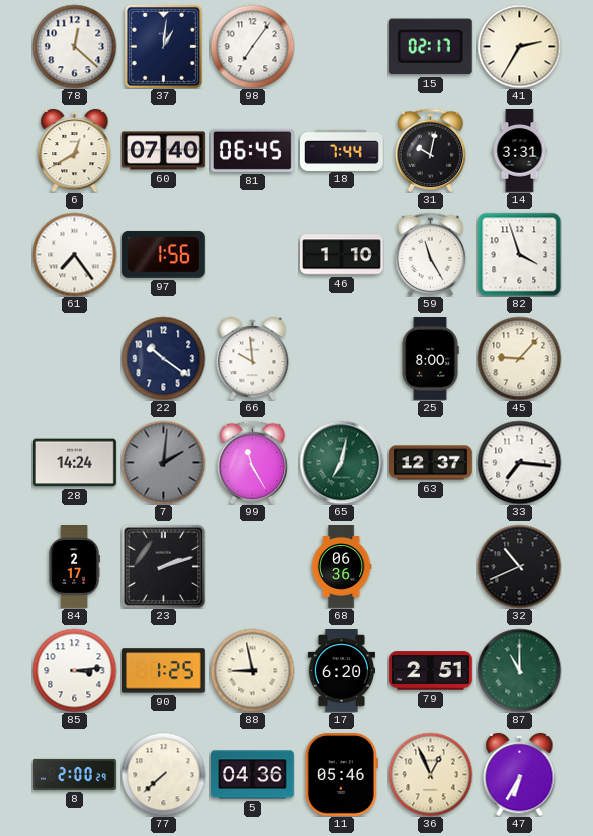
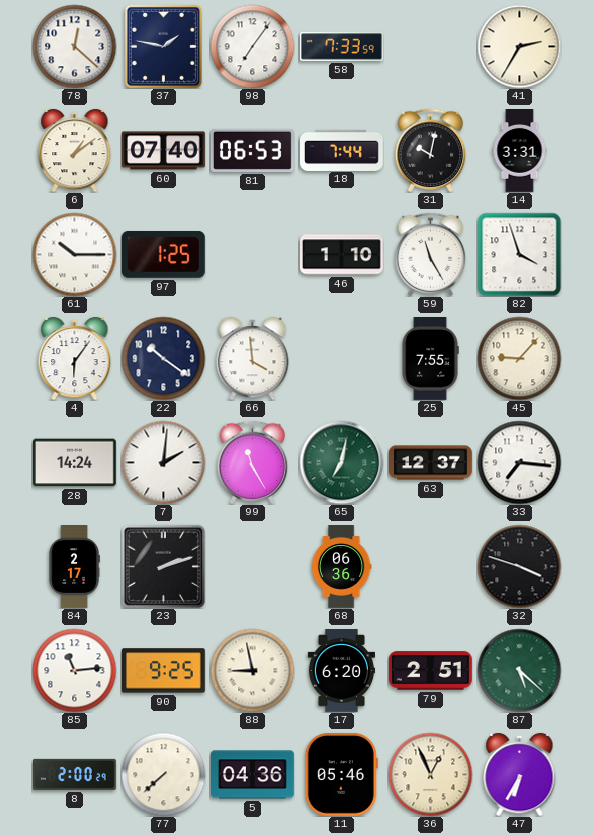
37: 1:01 -> 1:47
58: none -> 7:33
15: 02:17 -> none
6: 12:40 -> 1:09
81: 06:45 -> 06:53
61: 7:24 -> 10:15
97: 1:56 -> 1:25
4: none -> 6:06
66: 9:59 -> 3:59
25: 8:00 -> 7:55
7 dial: grey -> white
32: 10:41 -> 3:48
85: 3:14 -> 11:14
90: 1:25 -> 9:25
87: 11:00 -> 5:22
